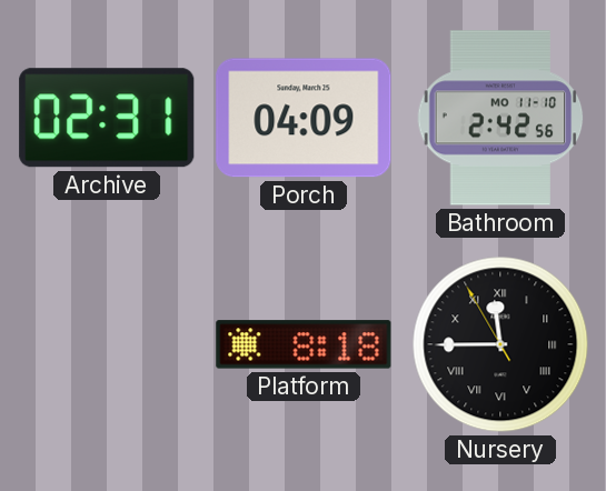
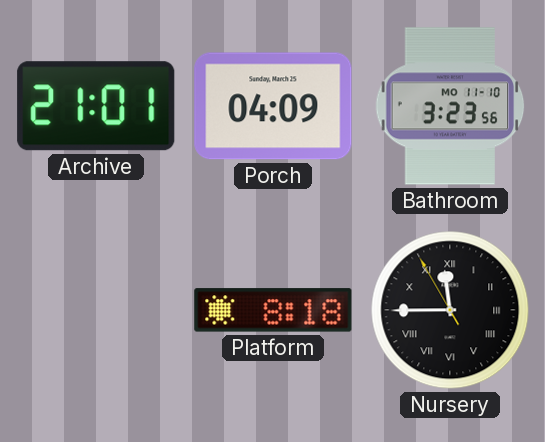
Archive: 02:31 -> 21:01
Bathroom: 2:42 -> 3:23
